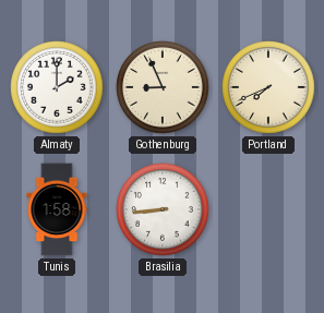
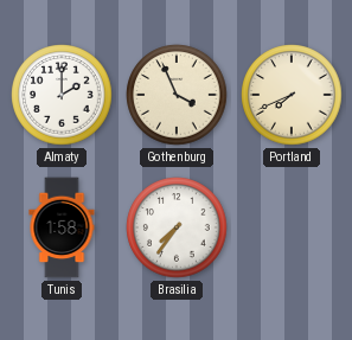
Gothenburg: 8:56 -> 3:56
Brasilia: 8:44 -> 7:36
